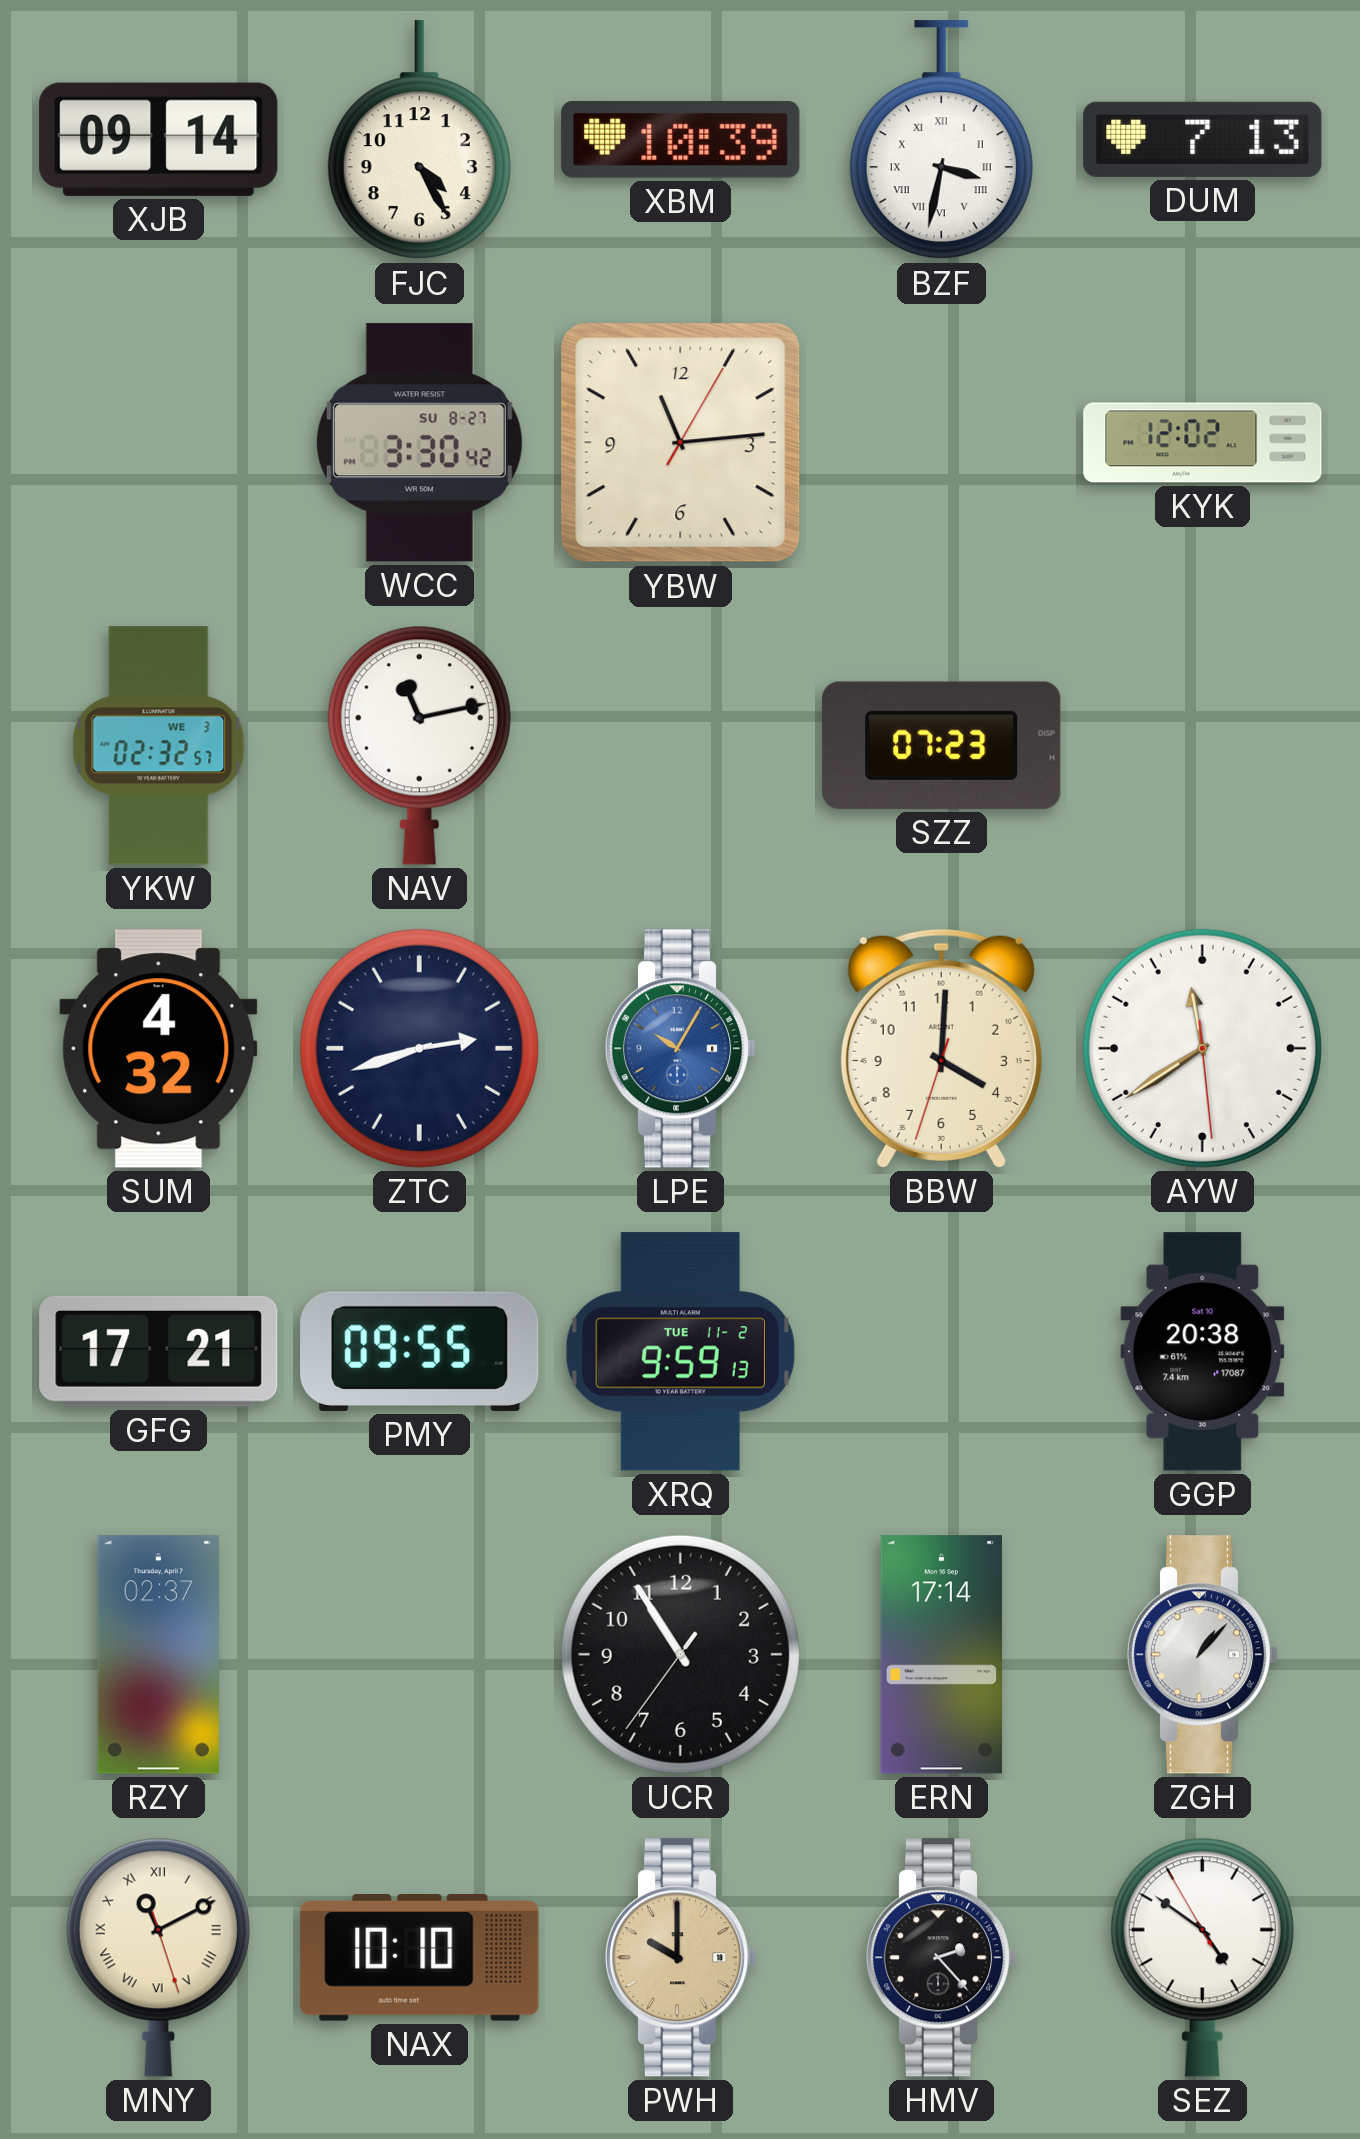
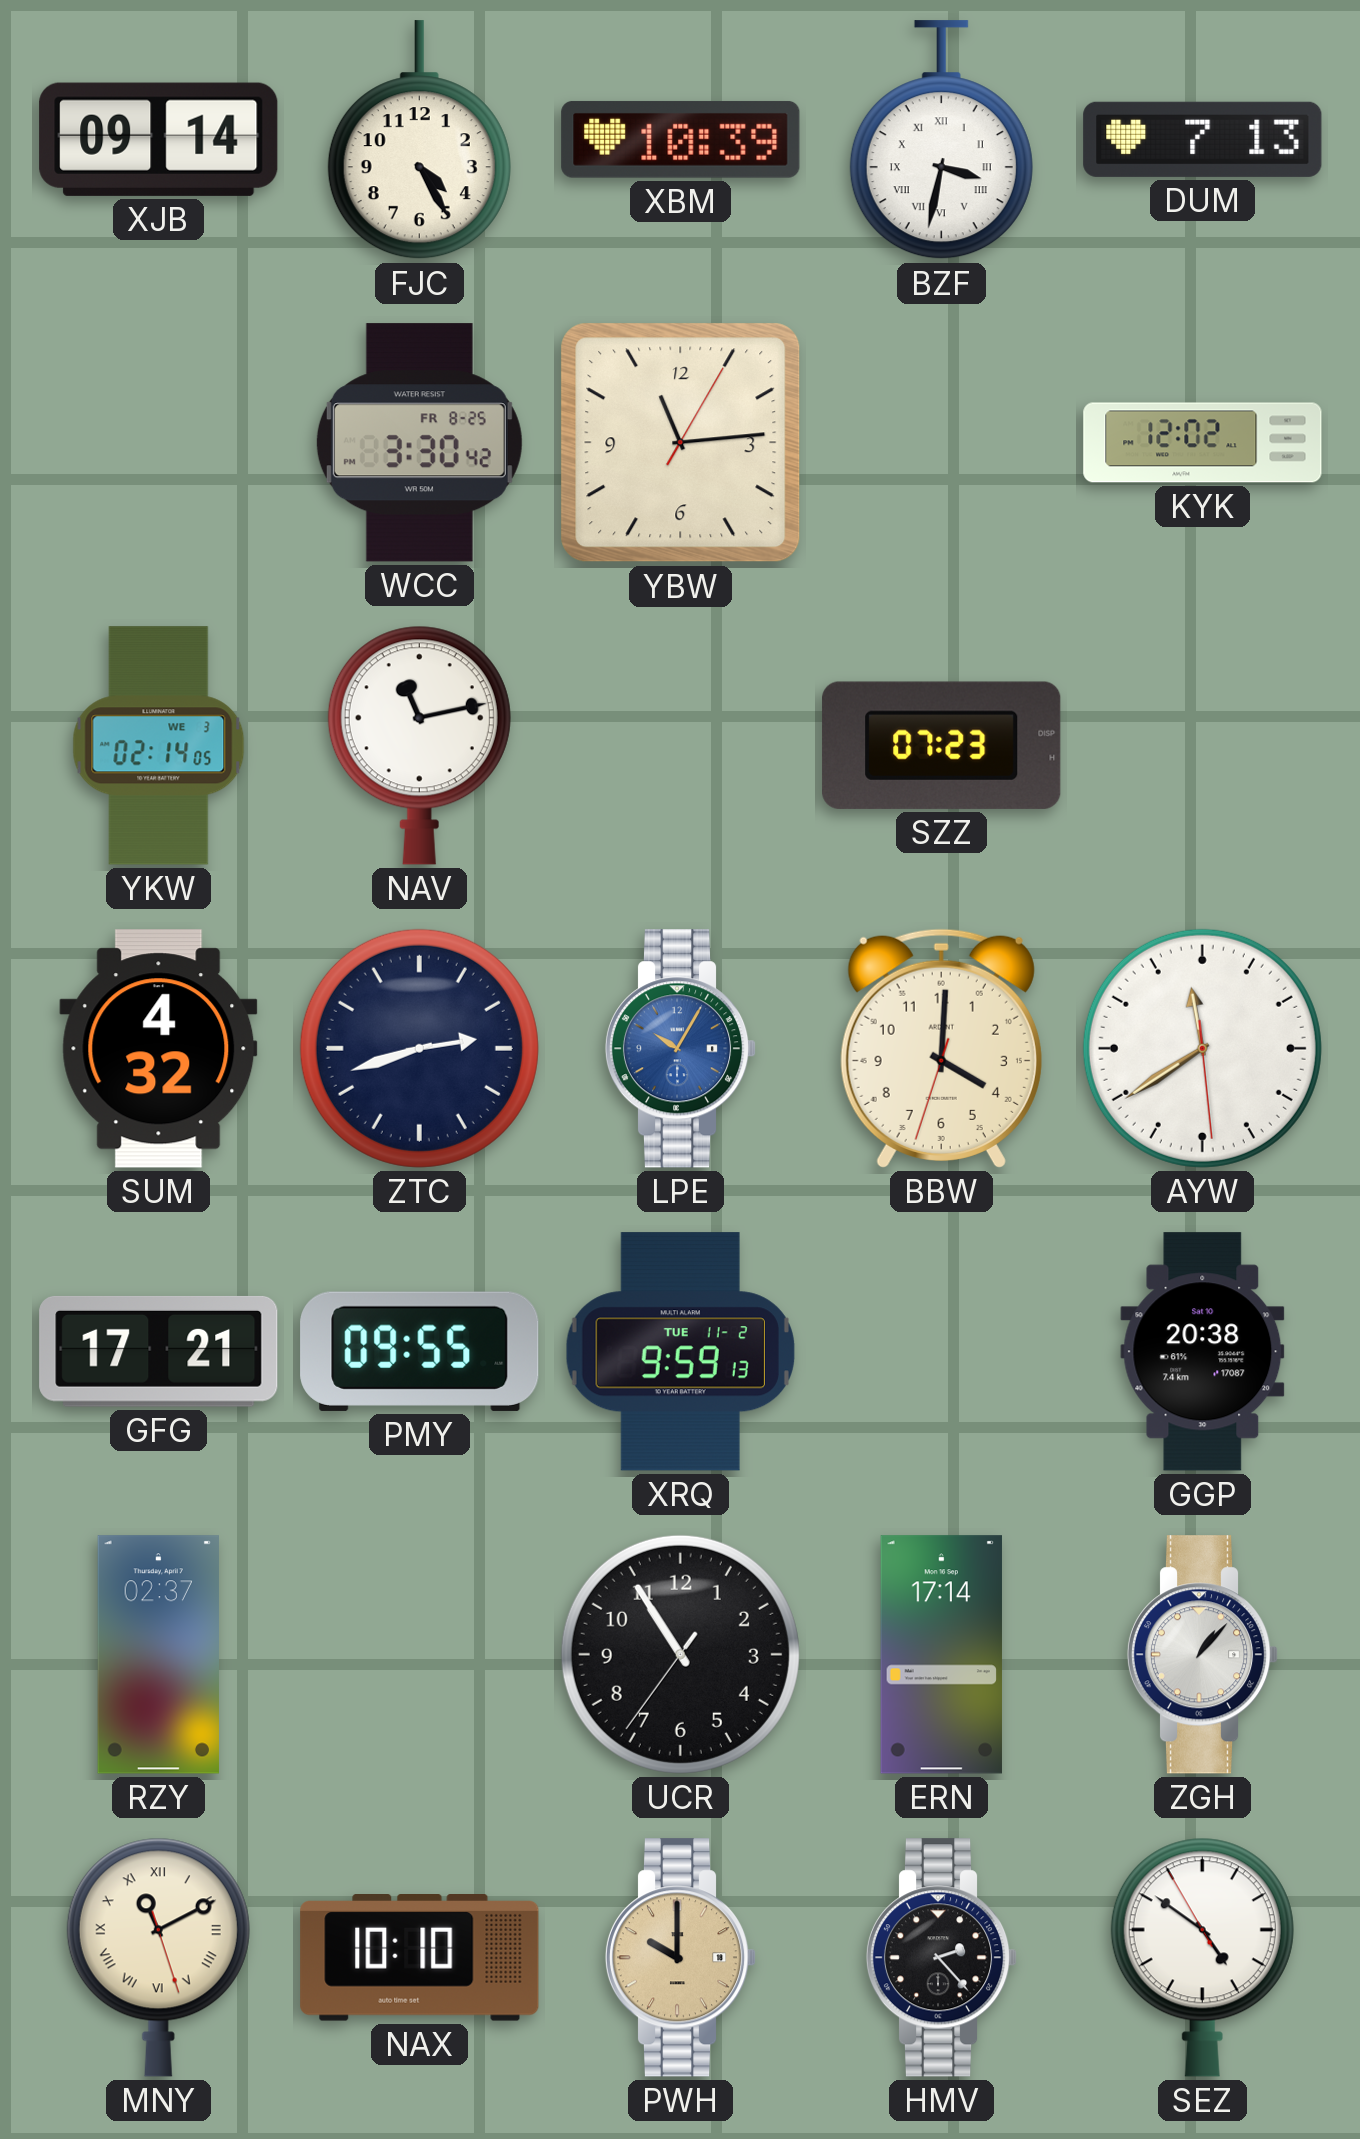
WCC date: SU 8-27 -> FR 8-25
YKW: 02:32 -> 02:14
